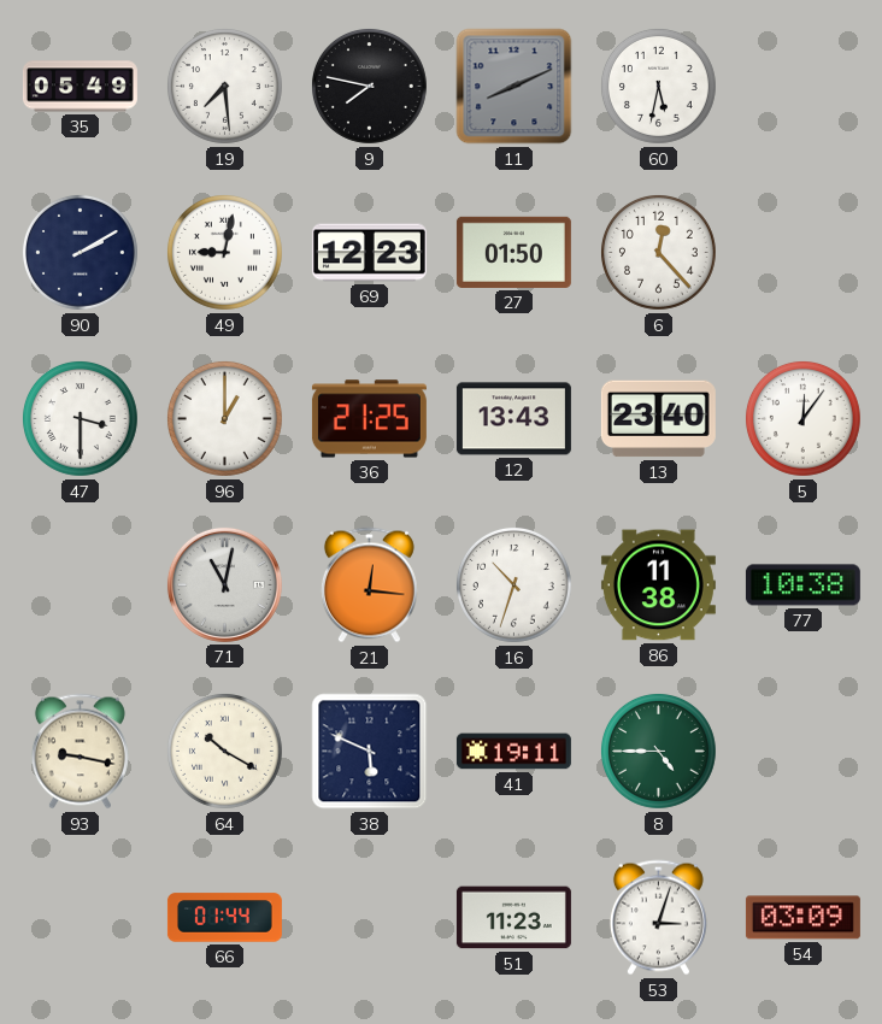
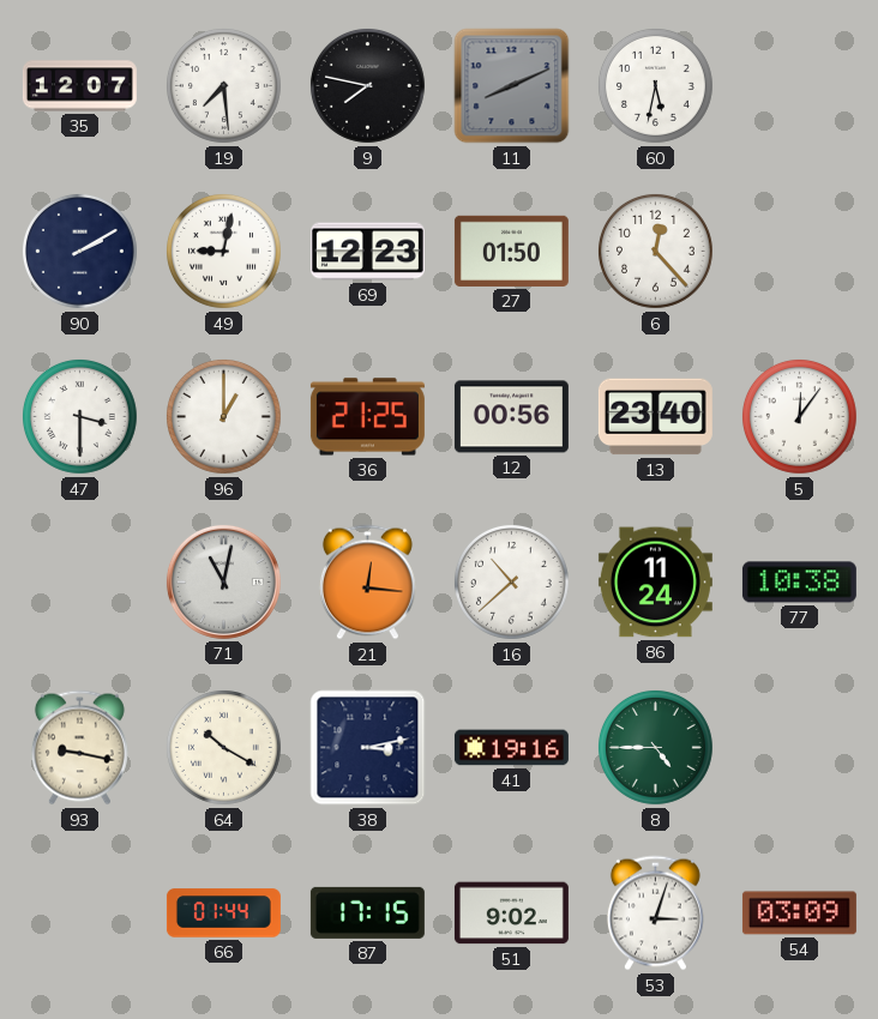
35: 05:49 -> 12:07
12: 13:43 -> 00:56
16: 10:33 -> 10:38
86: 11:38 -> 11:24
38: 5:49 -> 3:13
41: 19:11 -> 19:16
87: none -> 17:15
51: 11:23 -> 9:02
